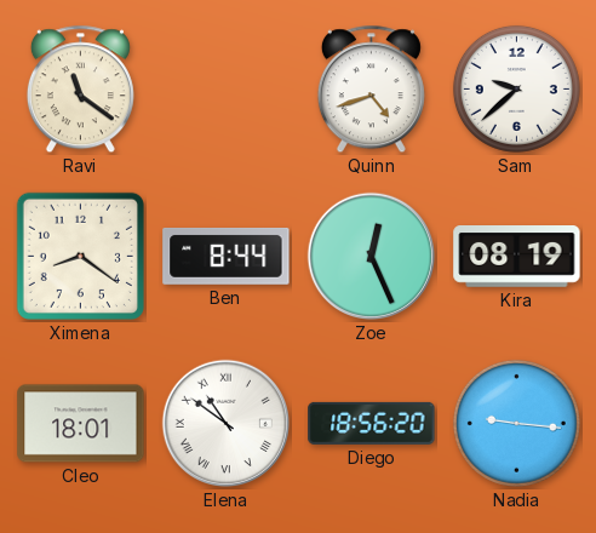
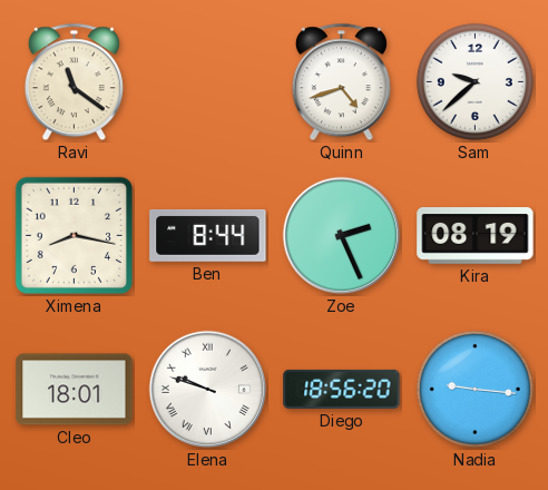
Ximena: 8:21 -> 8:17
Zoe: 12:26 -> 2:26
Elena: 10:51 -> 9:48
